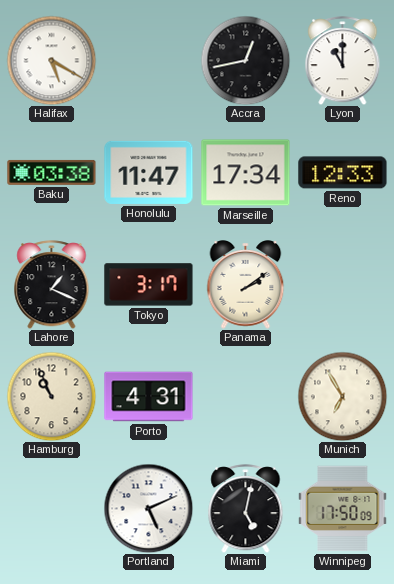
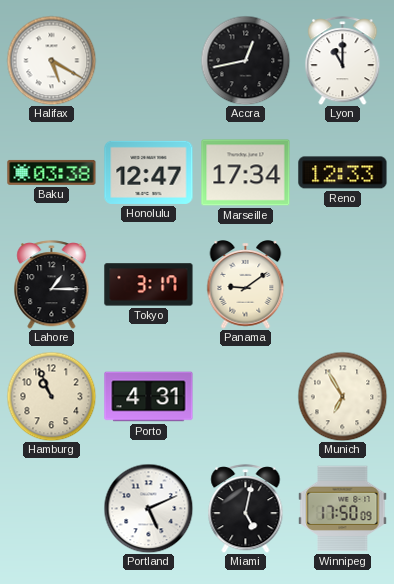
Honolulu: 11:47 -> 12:47
Lahore: 1:19 -> 1:15
Panama: 2:09 -> 9:09
